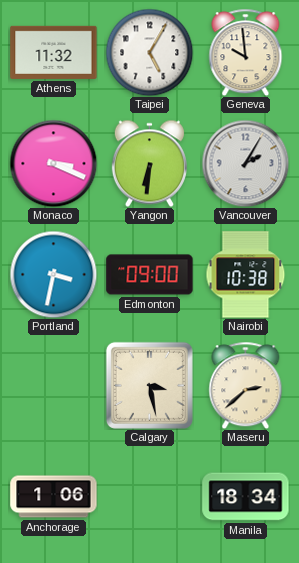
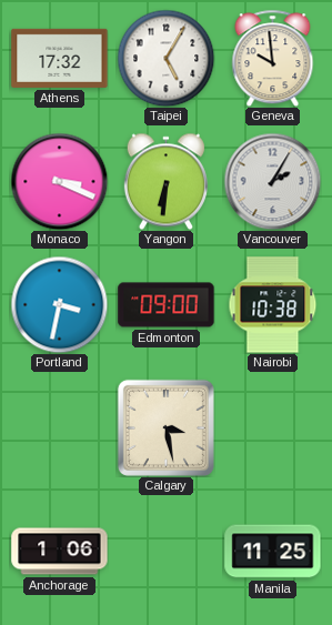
Athens: 11:32 -> 17:32
Maseru: 2:38 -> none
Manila: 18:34 -> 11:25
